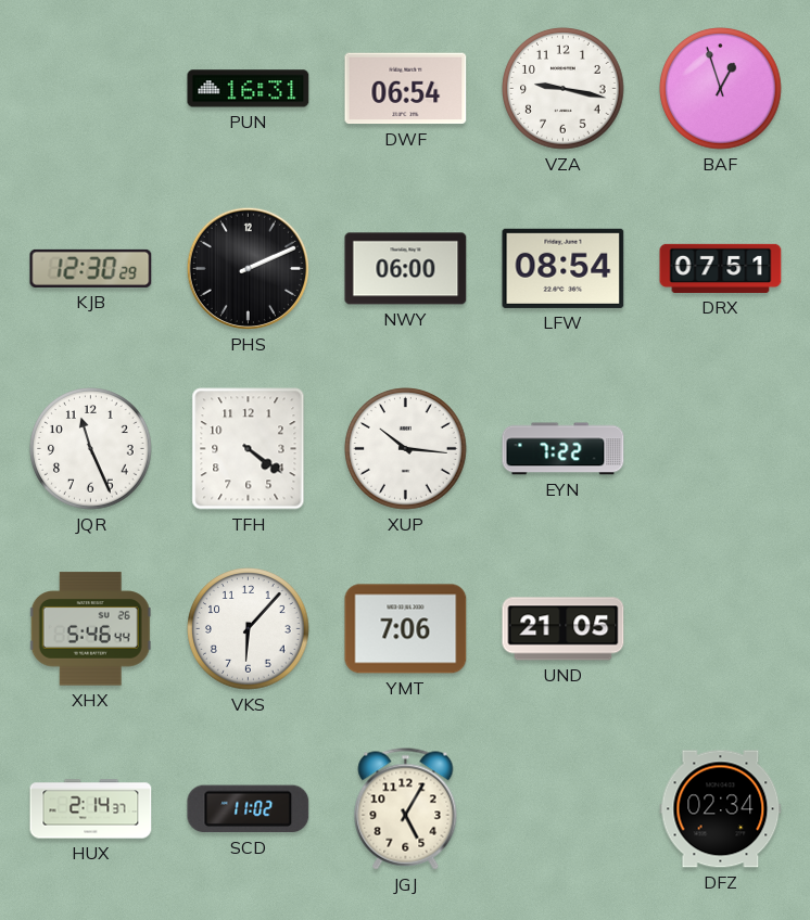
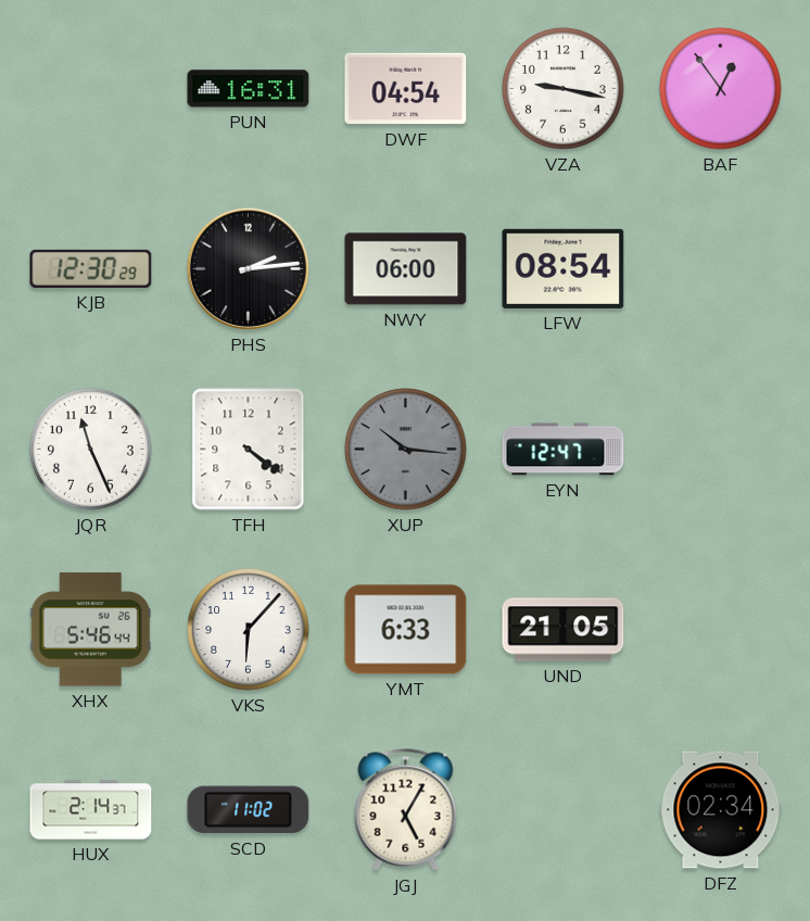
DWF: 06:54 -> 04:54
BAF: 12:57 -> 12:54
PHS: 2:11 -> 2:14
DRX: 07:51 -> none
XUP dial: white -> grey
EYN: 7:22 -> 12:47
YMT: 7:06 -> 6:33
